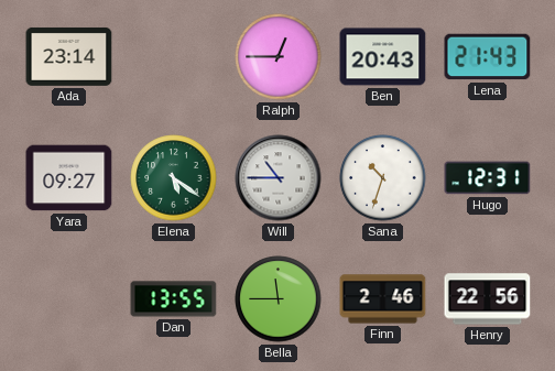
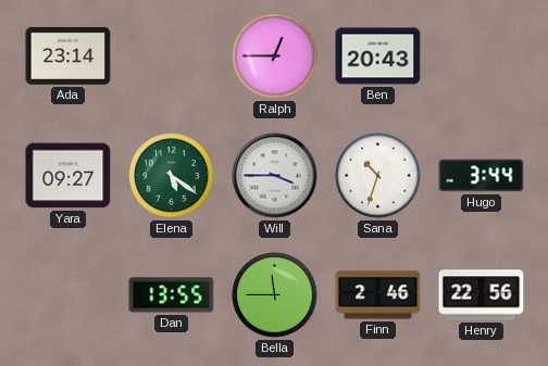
Lena: 21:43 -> none
Will: 10:45 -> 3:45
Hugo: 12:31 -> 3:44
